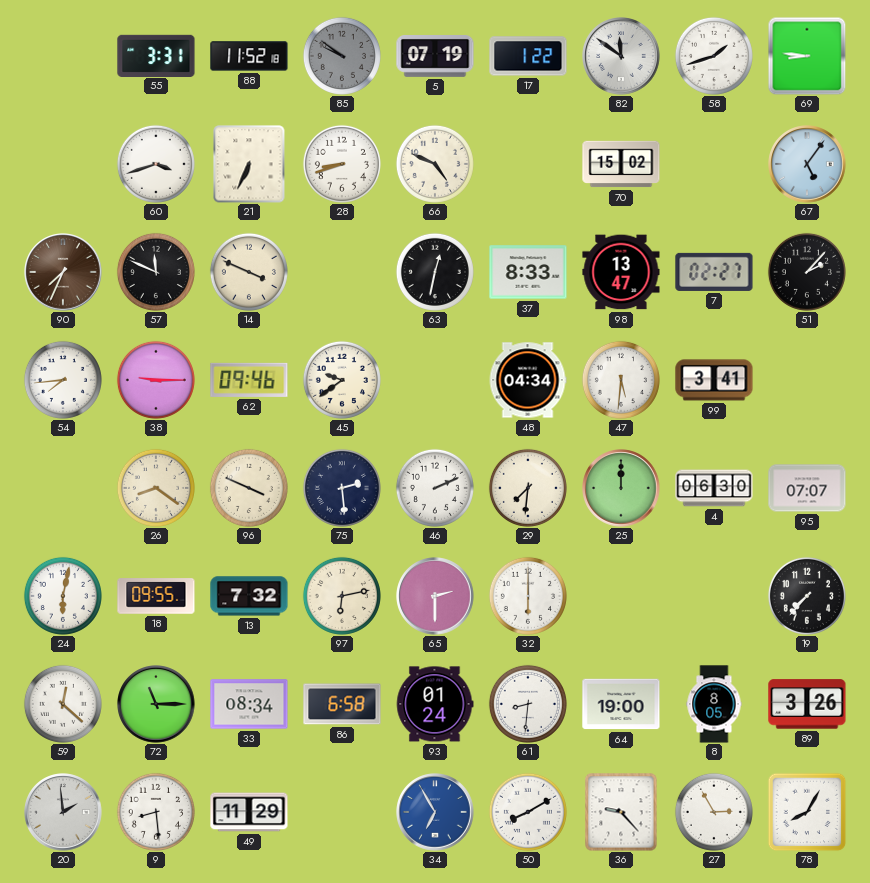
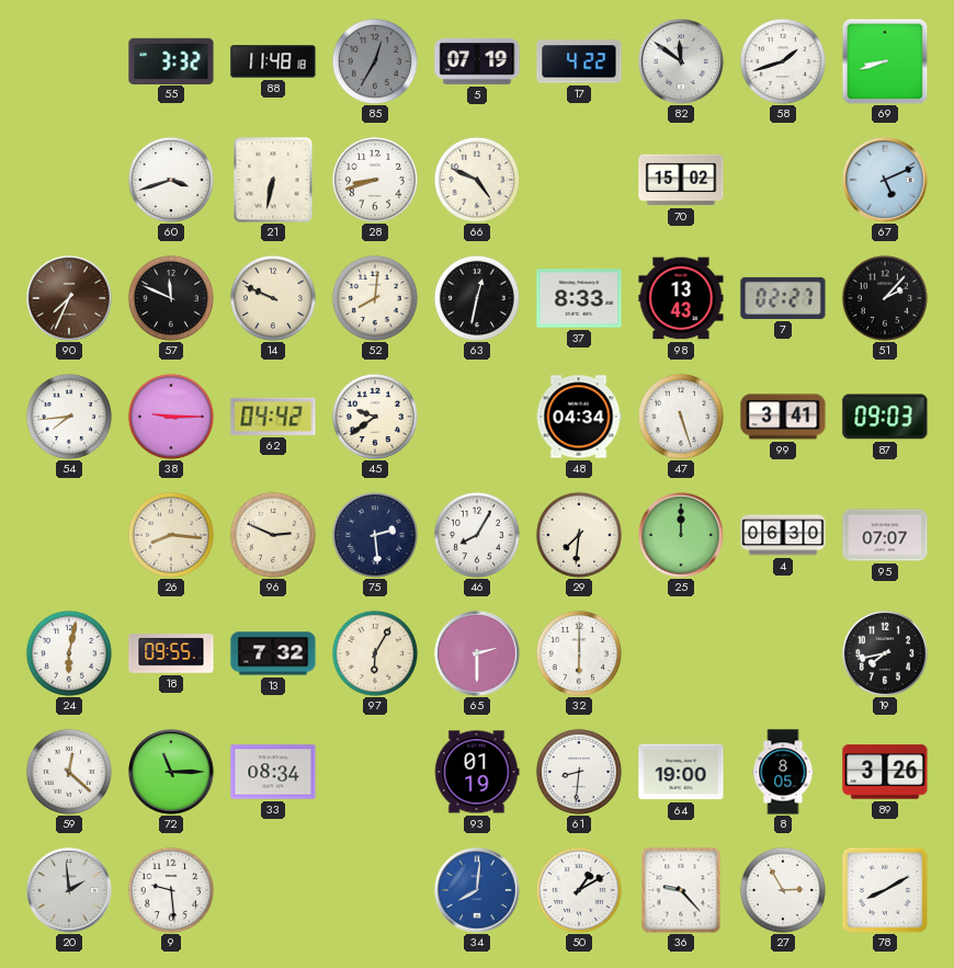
55: 3:31 -> 3:32
88: 11:52 -> 11:48
85: 9:51 -> 12:35
17: 1:22 -> 4:22
69: 8:46 -> 8:42
21: 6:34 -> 6:32
67: 5:06 -> 5:11
14: 3:49 -> 9:49
52: none -> 8:01
98: 13:47 -> 13:43
62: 09:46 -> 04:42
47: 5:31 -> 5:27
87: none -> 09:03
26: 8:21 -> 8:16
96: 3:49 -> 2:49
46: 2:11 -> 8:05
97: 6:13 -> 6:05
19: 7:37 -> 7:43
86: 6:58 -> none
93: 01:24 -> 01:19
9: 8:29 -> 9:29
49: 11:29 -> none
34: 6:55 -> 8:01
50: 8:10 -> 1:10
78: 8:05 -> 8:10
